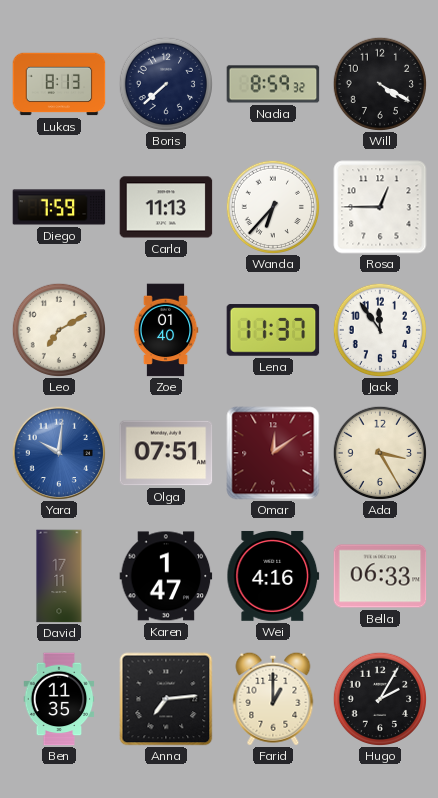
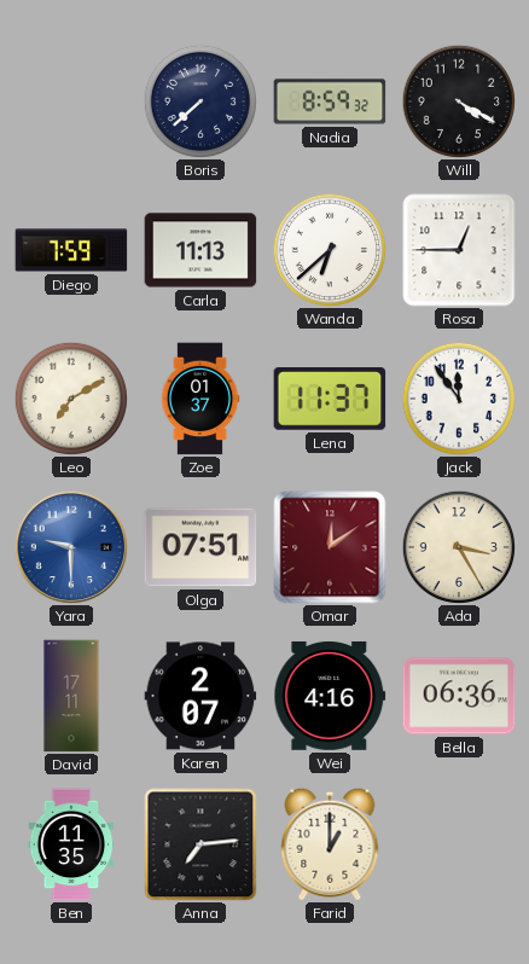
Lukas: 8:13 -> none
Wanda: 6:37 -> 6:38
Zoe: 01:40 -> 01:37
Yara: 10:01 -> 9:30
Karen: 1:47 -> 2:07
Bella: 06:33 -> 06:36
Hugo: 2:05 -> none
